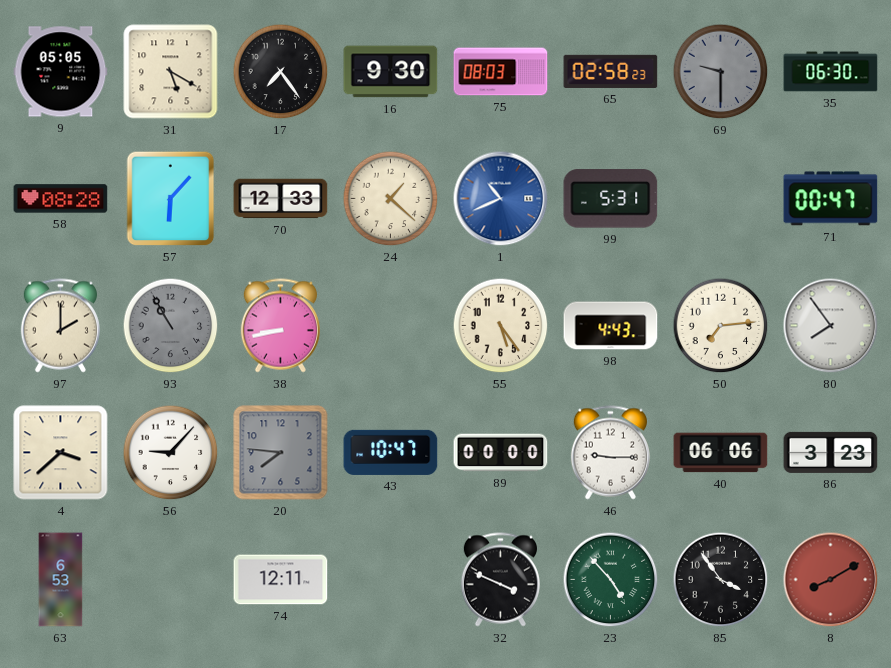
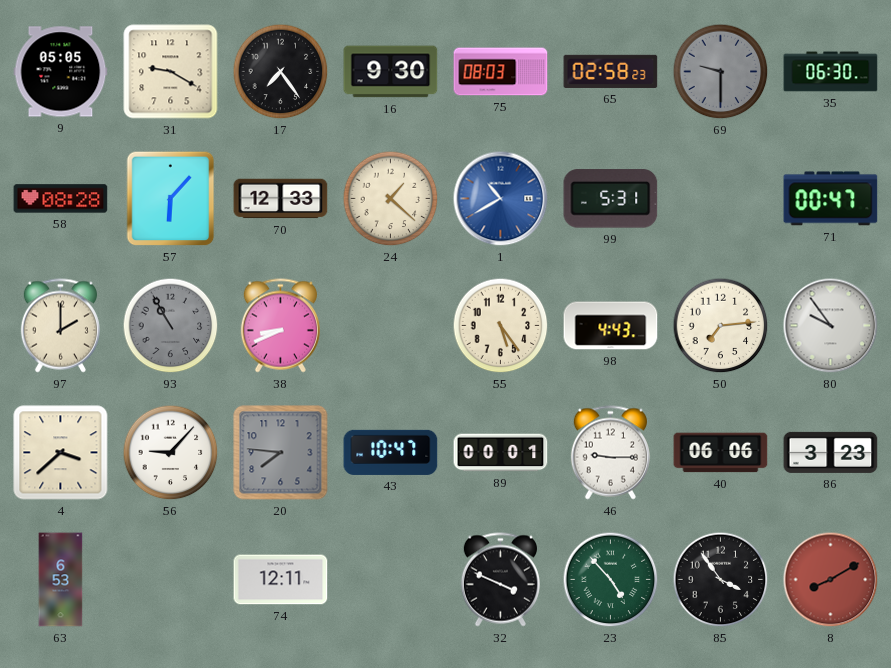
31: 5:20 -> 9:20
1: 10:41 -> 10:40
38: 8:43 -> 8:41
80: 7:54 -> 9:54
89: 00:00 -> 00:01
